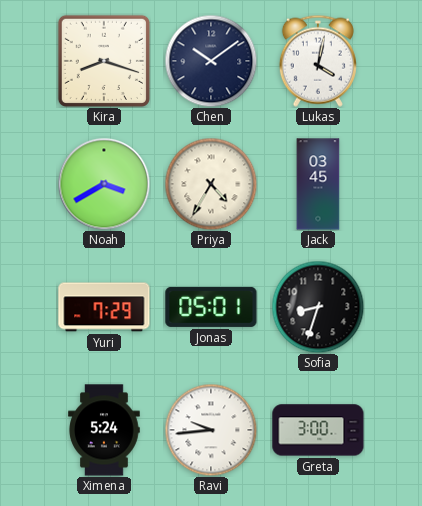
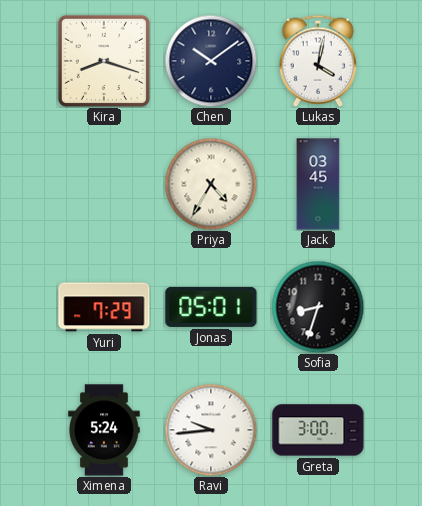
Noah: 3:40 -> none
